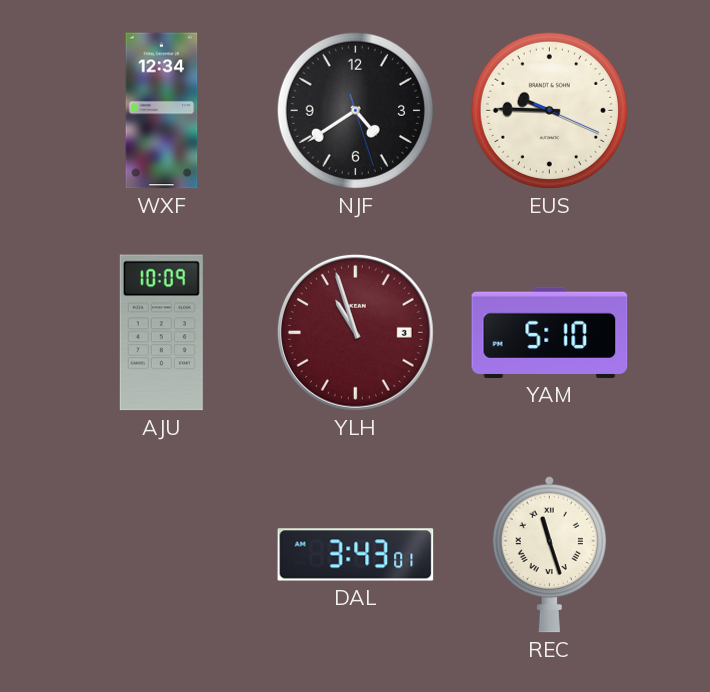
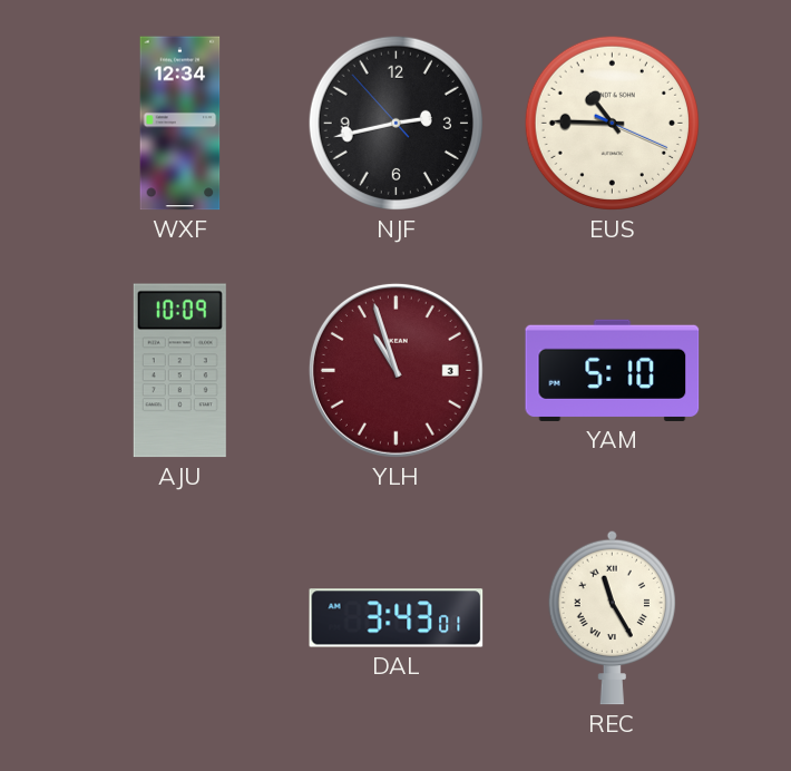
NJF: 4:39 -> 2:42
EUS: 9:45 -> 10:45
REC: 11:27 -> 11:25
